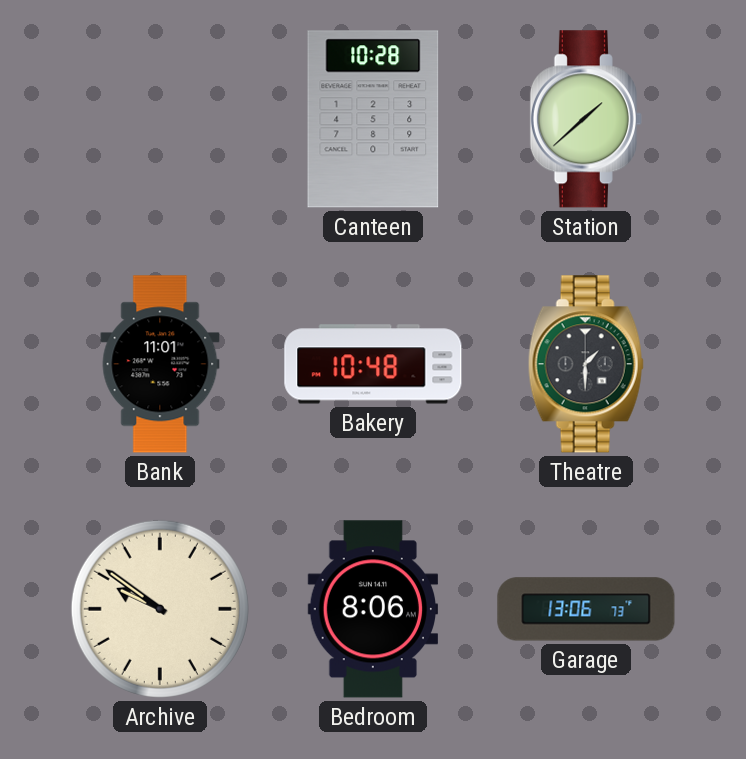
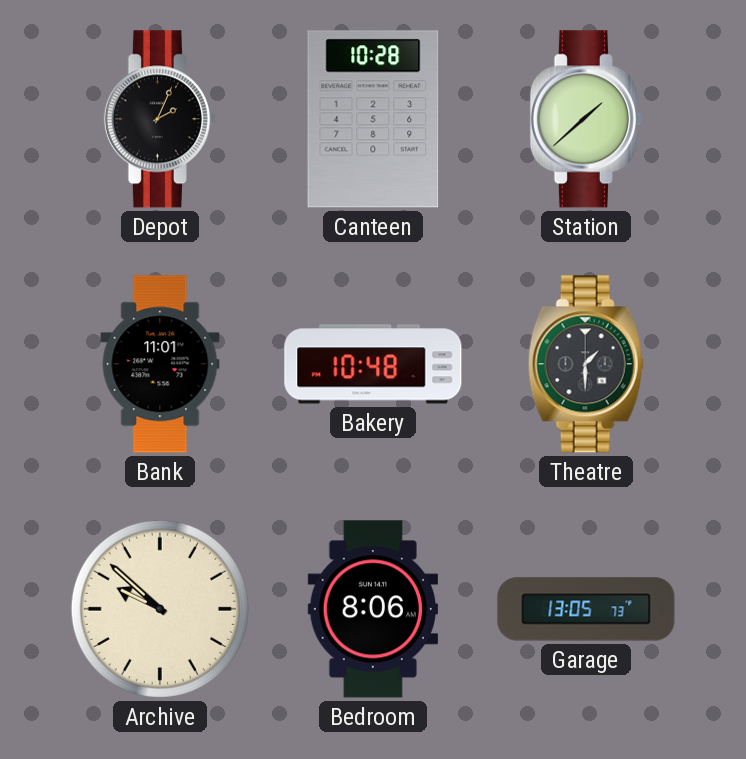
Depot: none -> 2:04
Archive: 9:51 -> 9:52
Garage: 13:06 -> 13:05
